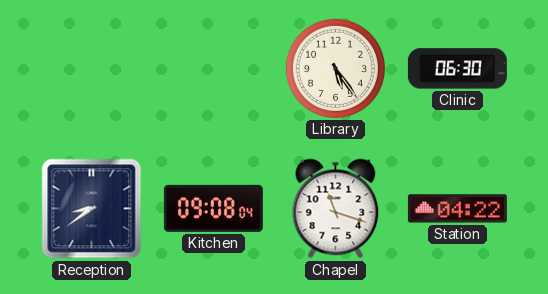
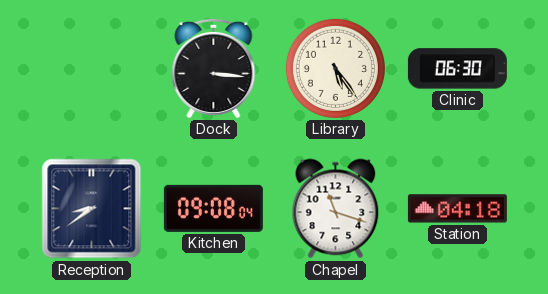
Dock: none -> 3:16
Station: 04:22 -> 04:18
